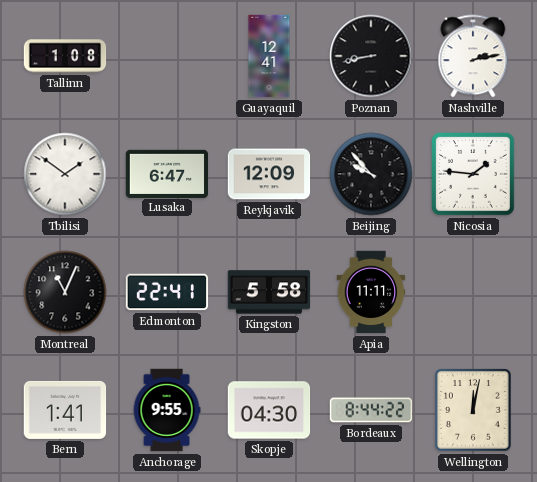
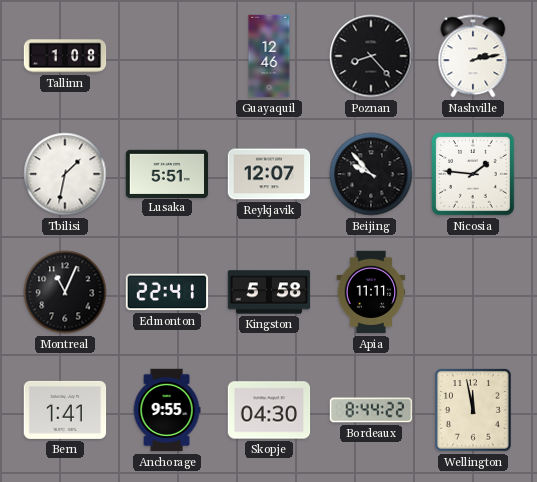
Guayaquil: 12:41 -> 12:46
Poznan: 8:43 -> 8:23
Tbilisi: 1:51 -> 1:32
Lusaka: 6:47 -> 5:51
Reykjavik: 12:09 -> 12:07
Wellington: 12:02 -> 11:58
